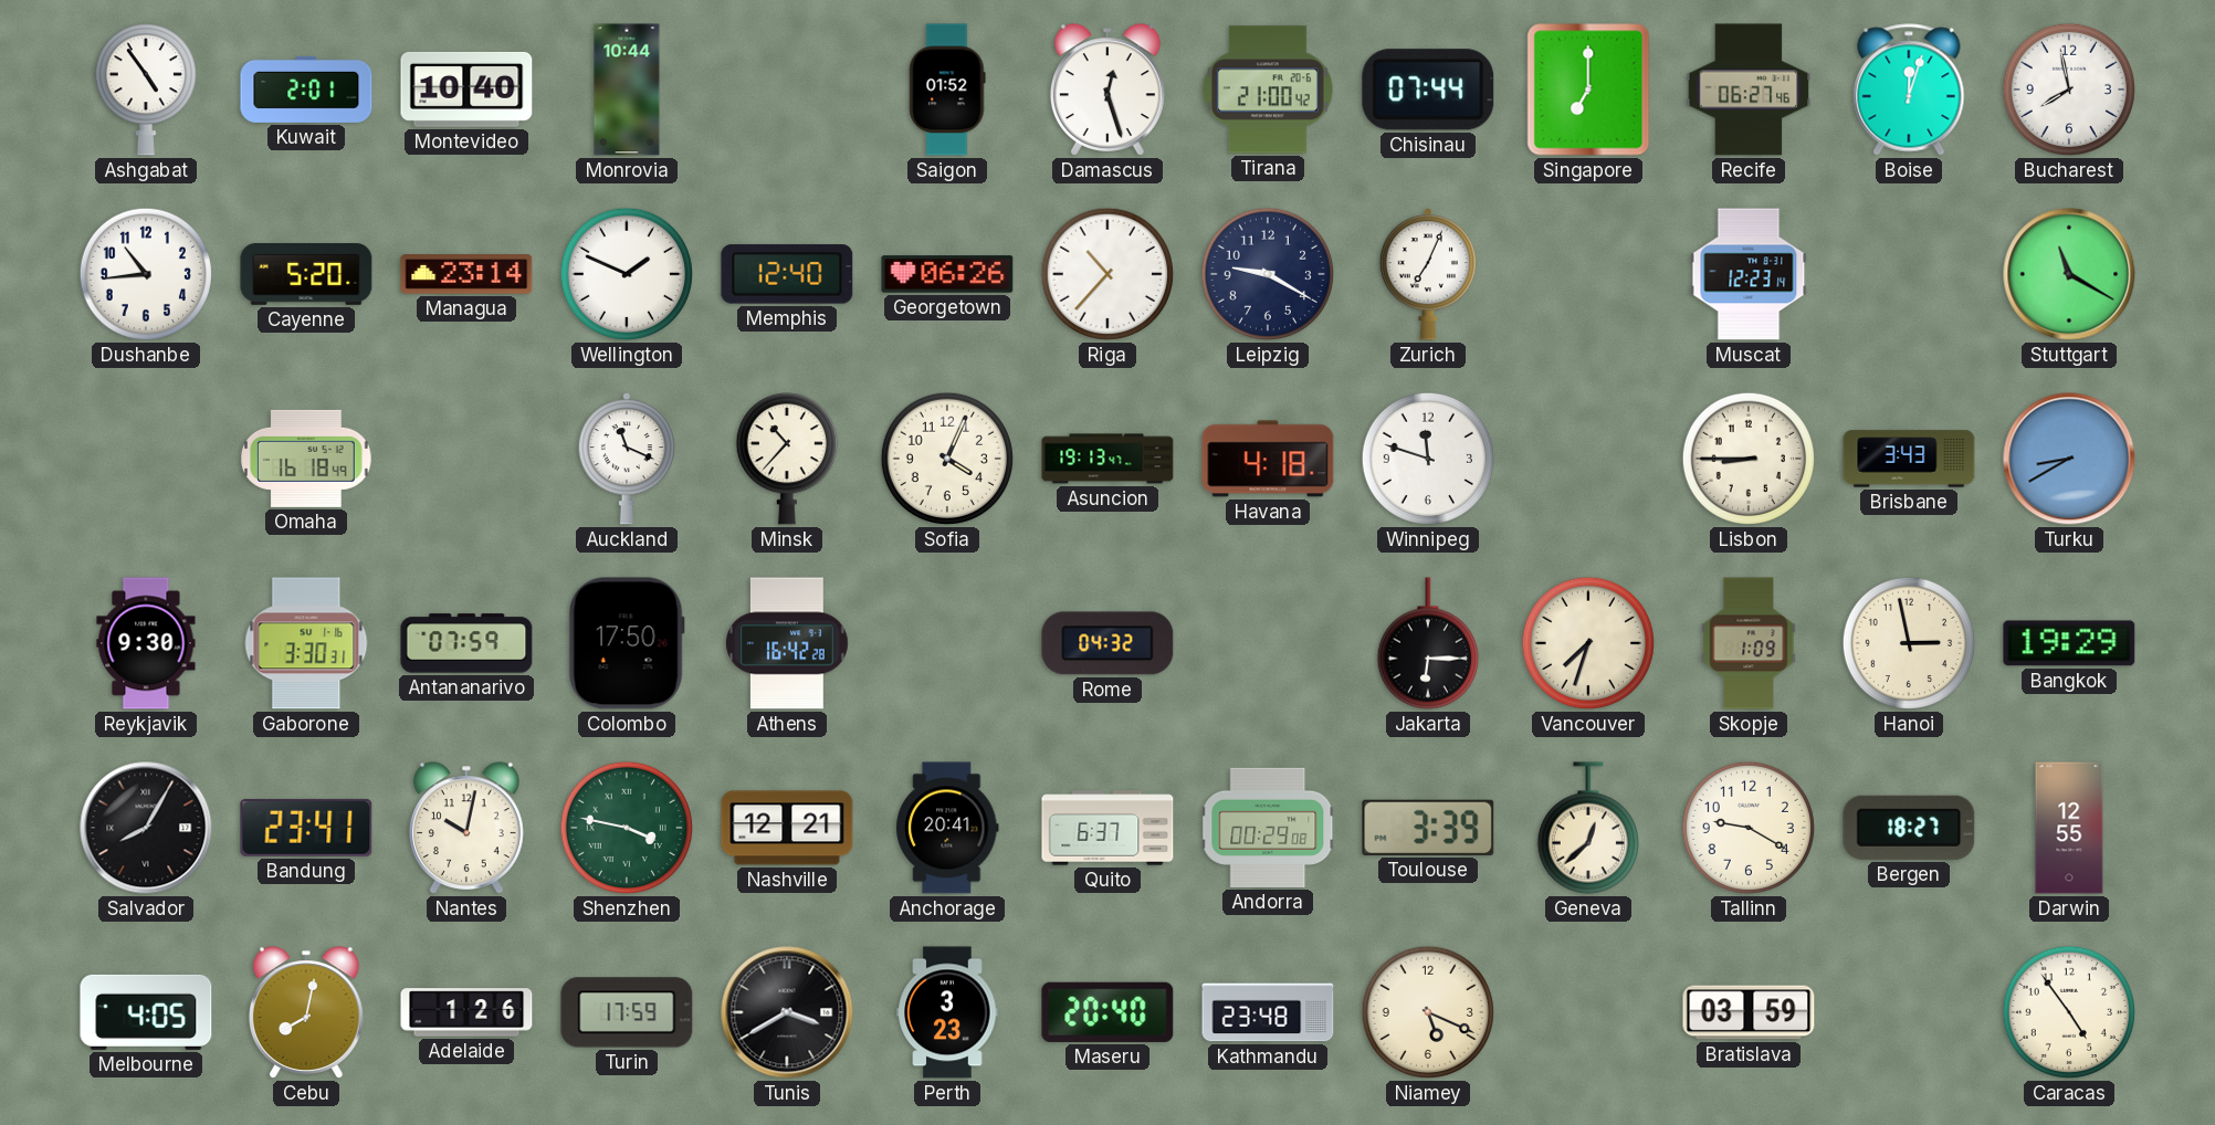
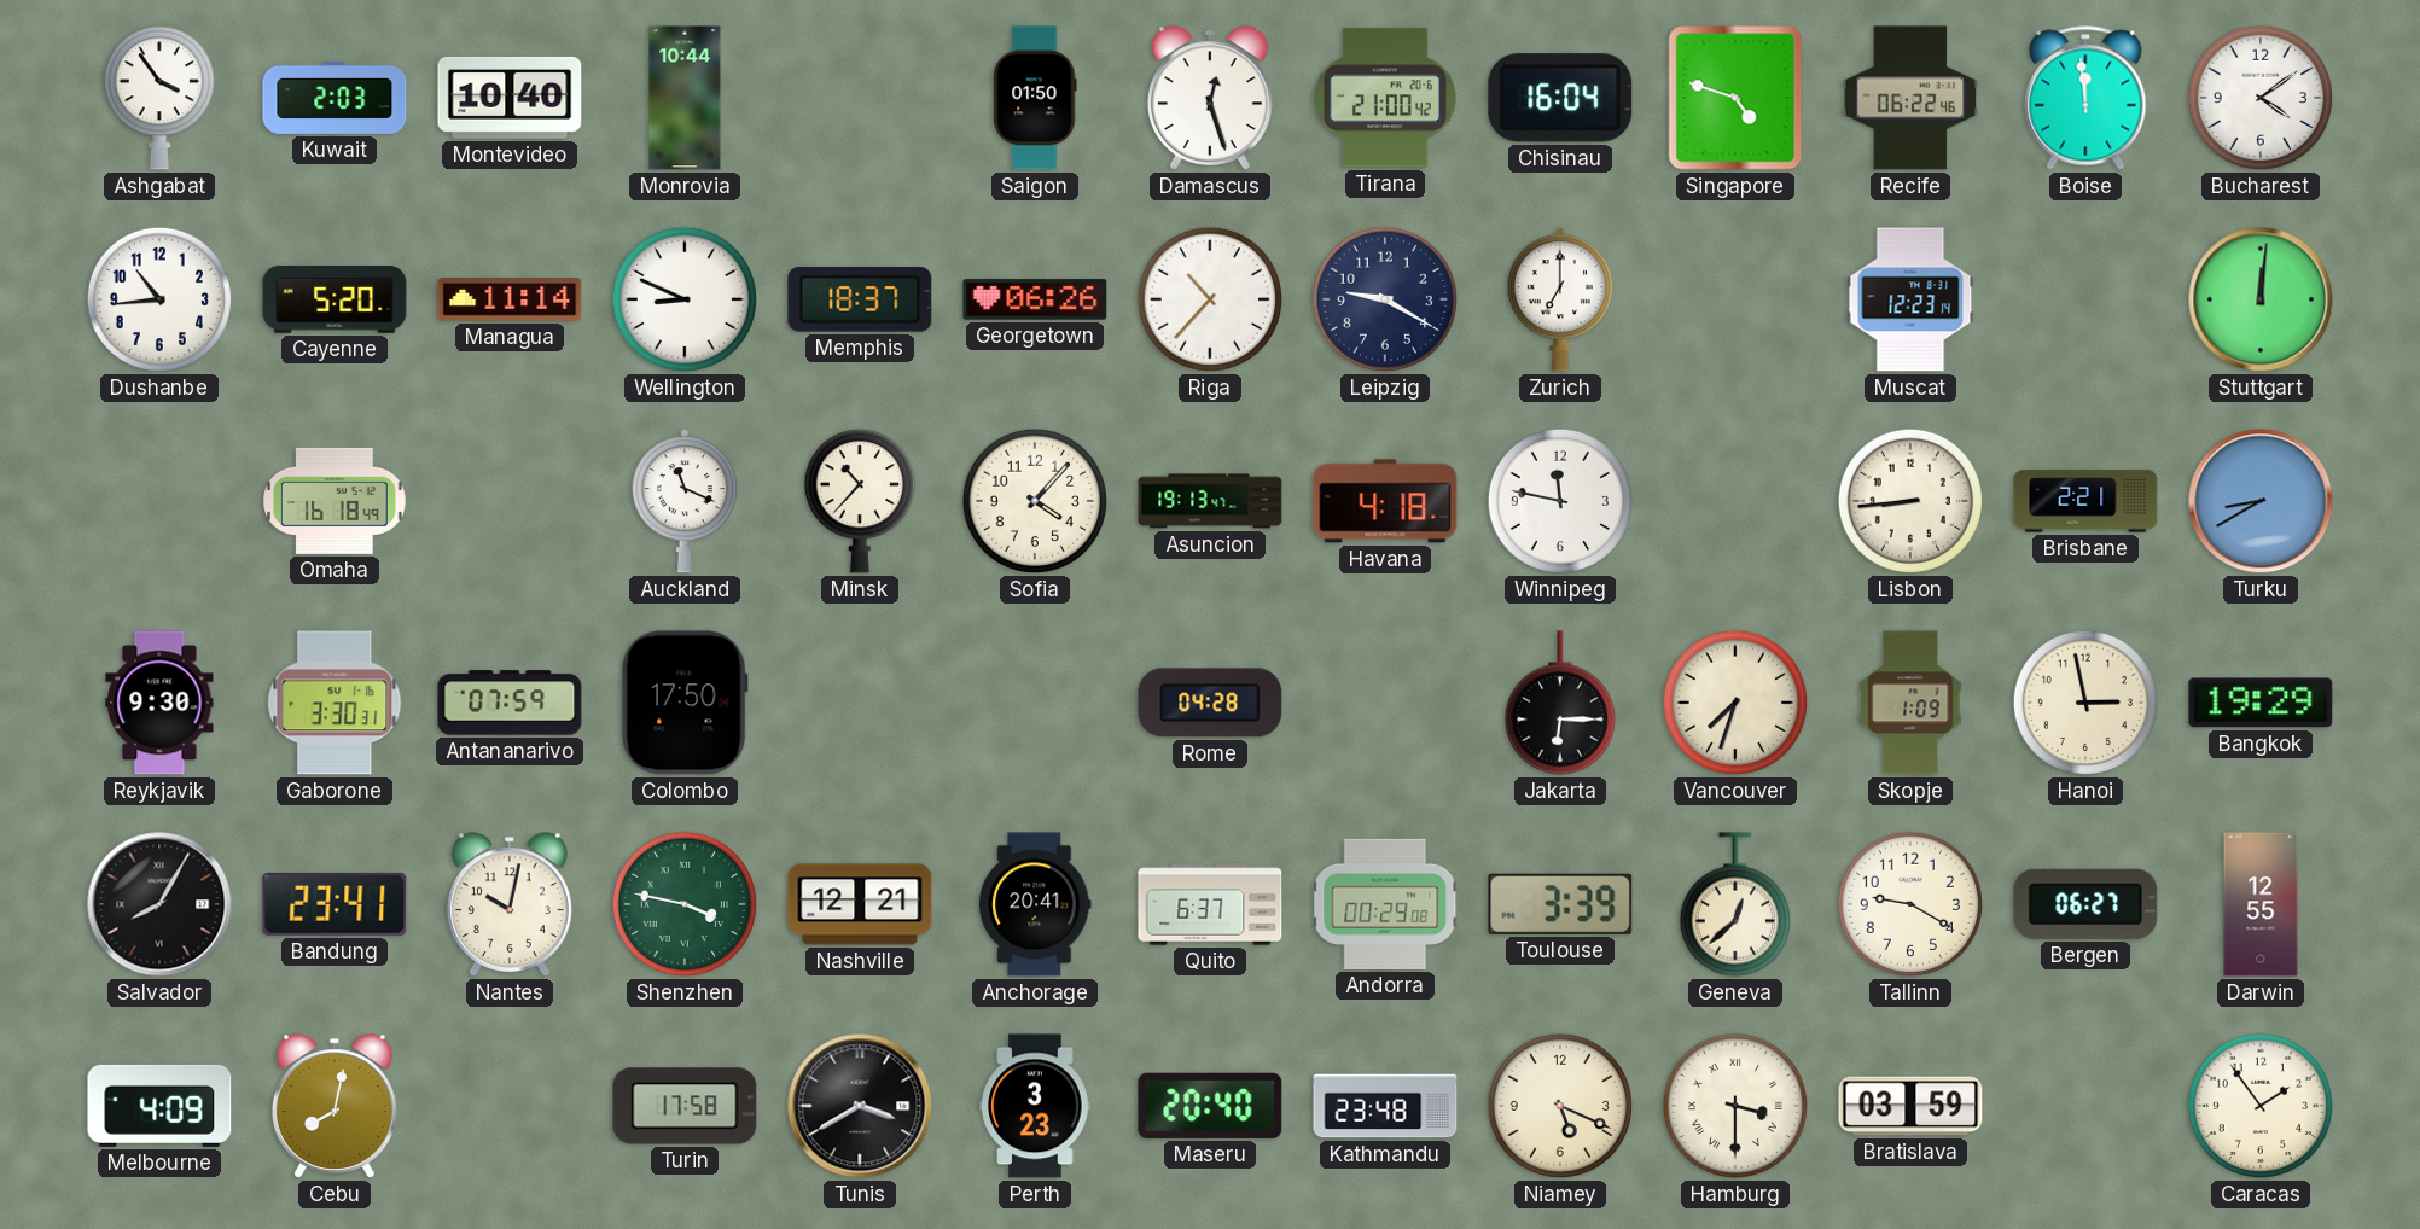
Ashgabat: 4:54 -> 3:54
Kuwait: 2:01 -> 2:03
Saigon: 01:52 -> 01:50
Chisinau: 07:44 -> 16:04
Singapore: 7:00 -> 4:48
Recife: 06:27 -> 06:22
Boise: 12:03 -> 11:59
Bucharest: 7:58 -> 4:09
Managua: 23:14 -> 11:14
Wellington: 1:49 -> 8:49
Memphis: 12:40 -> 18:37
Zurich: 7:04 -> 7:00
Stuttgart: 11:20 -> 12:01
Sofia: 4:04 -> 4:07
Winnipeg: 11:48 -> 11:47
Lisbon: 8:45 -> 8:44
Brisbane: 3:43 -> 2:21
Athens: 16:42 -> none
Rome: 04:32 -> 04:28
Bergen: 18:27 -> 06:27
Melbourne: 4:05 -> 4:09
Adelaide: 1:26 -> none
Turin: 17:59 -> 17:58
Hamburg: none -> 3:30
Caracas: 4:54 -> 1:54
